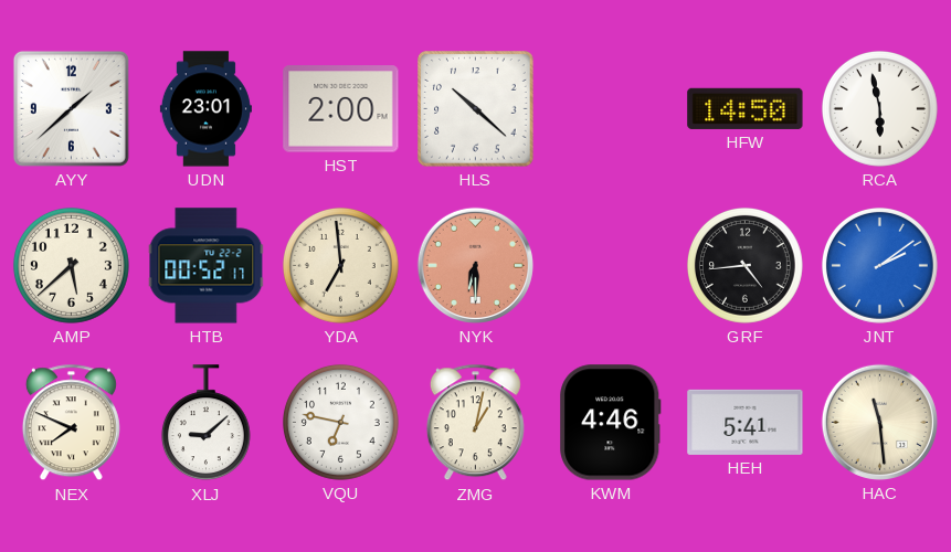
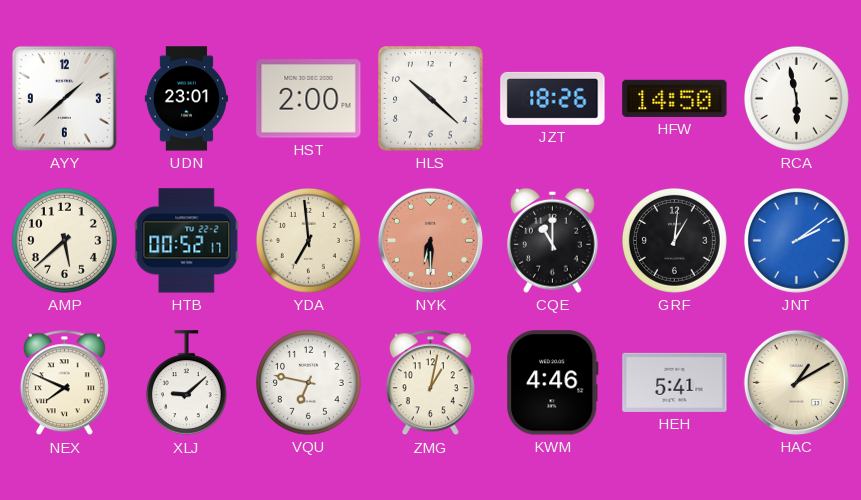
JZT: none -> 18:26
CQE: none -> 11:00
GRF: 4:44 -> 1:01
HAC: 11:29 -> 1:10
